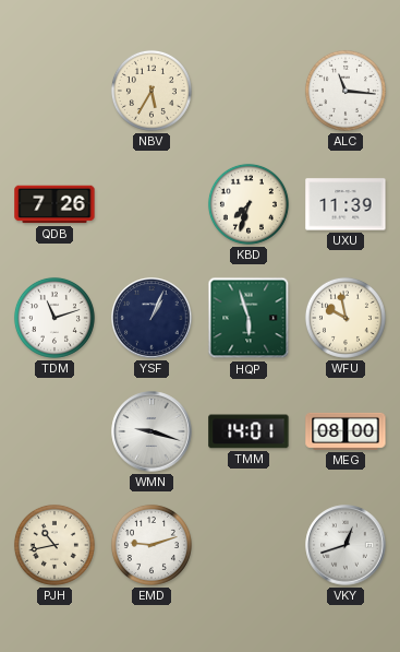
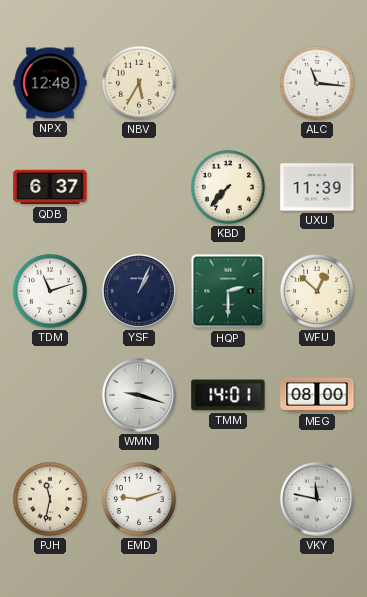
NPX: none -> 12:48
QDB: 7:26 -> 6:37
KBD: 7:33 -> 7:37
HQP: 5:57 -> 2:30
WFU: 9:58 -> 12:52
PJH: 10:43 -> 11:32
VKY: 12:42 -> 11:47
